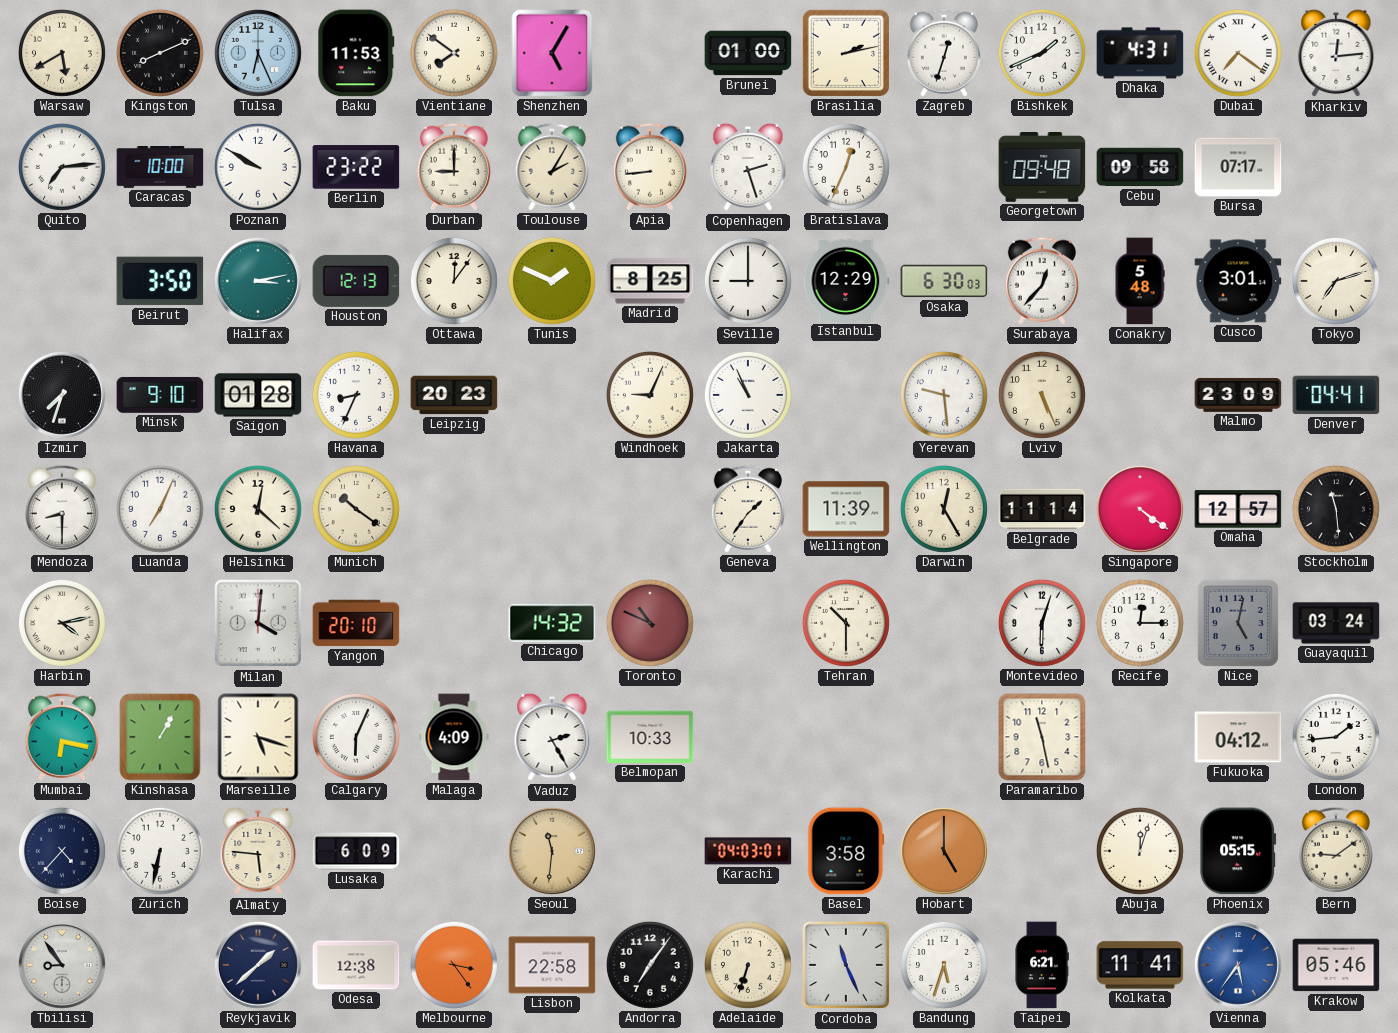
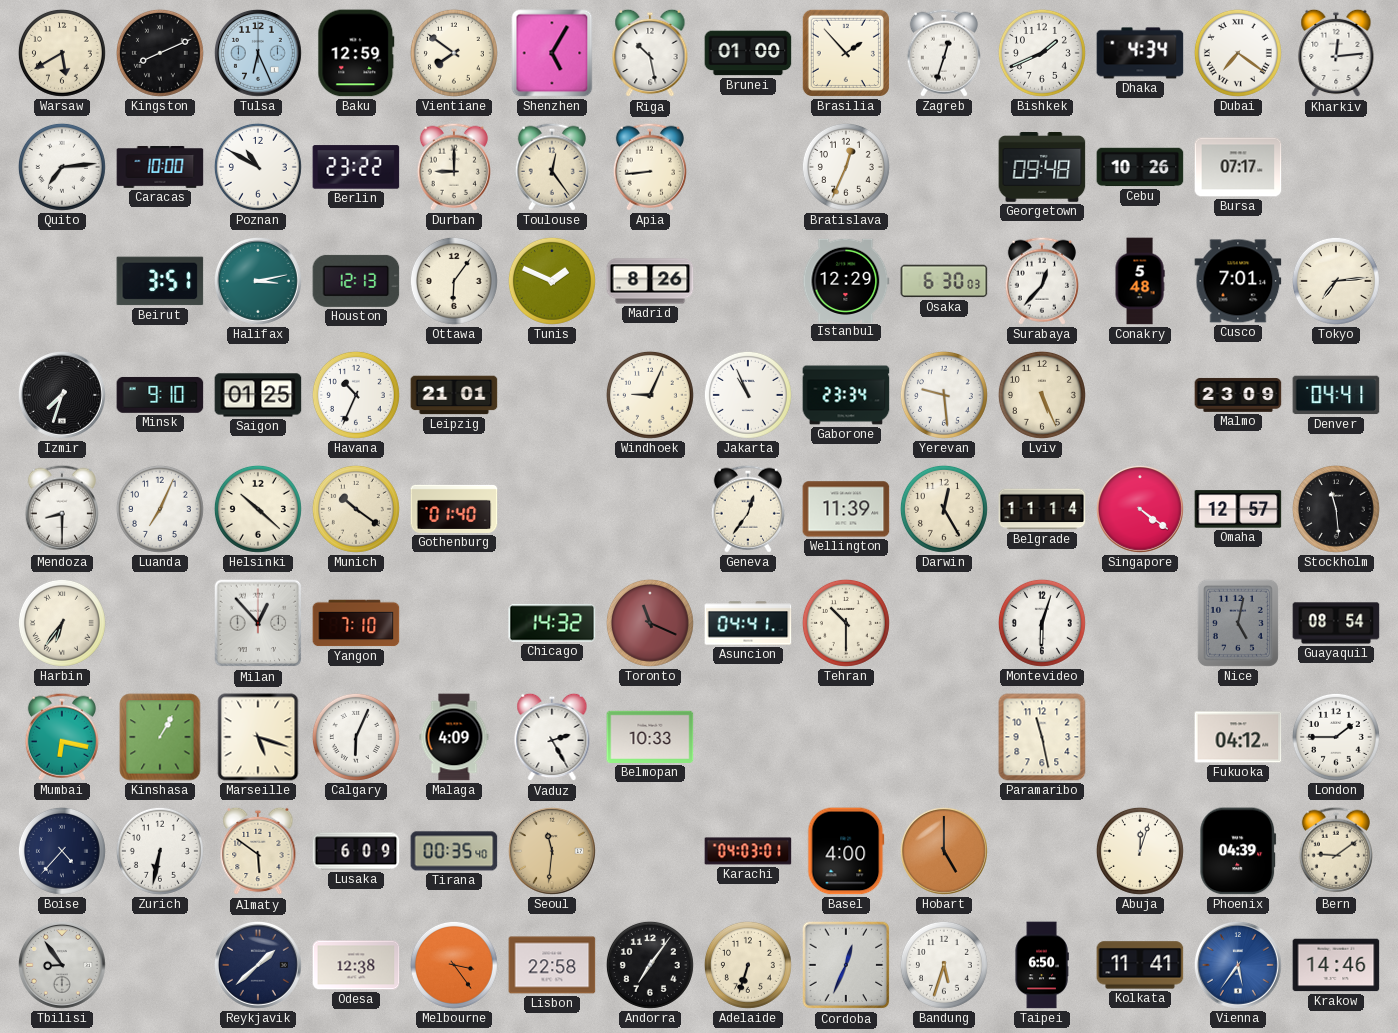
Baku: 11:53 -> 12:59
Riga: none -> 10:28
Brasilia: 2:13 -> 1:53
Dhaka: 4:31 -> 4:34
Poznan: 9:50 -> 10:50
Toulouse: 2:05 -> 12:24
Copenhagen: 2:27 -> none
Cebu: 09:58 -> 10:26
Beirut: 3:50 -> 3:51
Ottawa: 12:06 -> 6:06
Madrid: 8:25 -> 8:26
Seville: 9:00 -> none
Cusco: 3:01 -> 7:01
Tokyo: 7:12 -> 7:14
Saigon: 01:28 -> 01:25
Havana: 8:34 -> 10:34
Leipzig: 20:23 -> 21:01
Gaborone: none -> 23:34
Helsinki: 12:22 -> 10:22
Gothenburg: none -> 01:40
Geneva: 1:36 -> 12:36
Harbin: 4:13 -> 6:36
Milan: 4:01 -> 12:53
Yangon: 20:10 -> 7:10
Toronto: 10:49 -> 11:19
Asuncion: none -> 04:41
Recife: 12:15 -> none
Guayaquil: 03:24 -> 08:54
London: 1:44 -> 1:45
Almaty: 5:46 -> 5:51
Tirana: none -> 00:35
Basel: 3:58 -> 4:00
Phoenix: 05:15 -> 04:39
Cordoba: 11:26 -> 12:34
Taipei: 6:21 -> 6:50
Krakow: 05:46 -> 14:46
